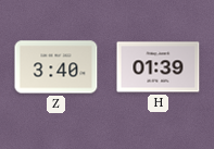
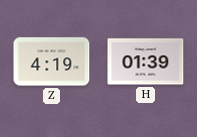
Z: 3:40 -> 4:19
